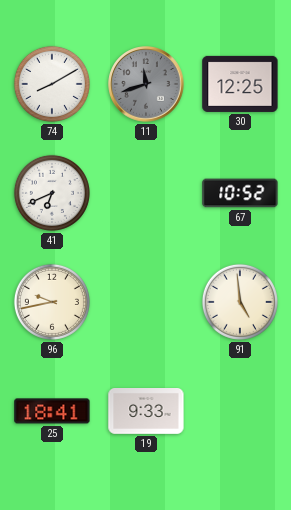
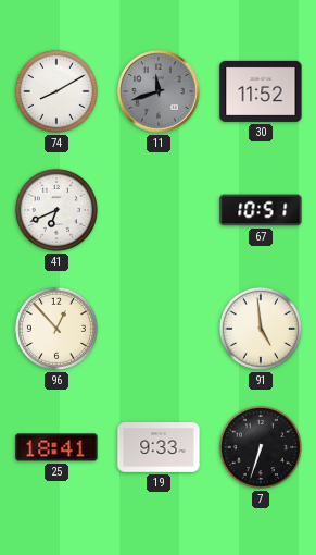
30: 12:25 -> 11:52
67: 10:52 -> 10:51
96: 9:43 -> 12:53
7: none -> 6:33
